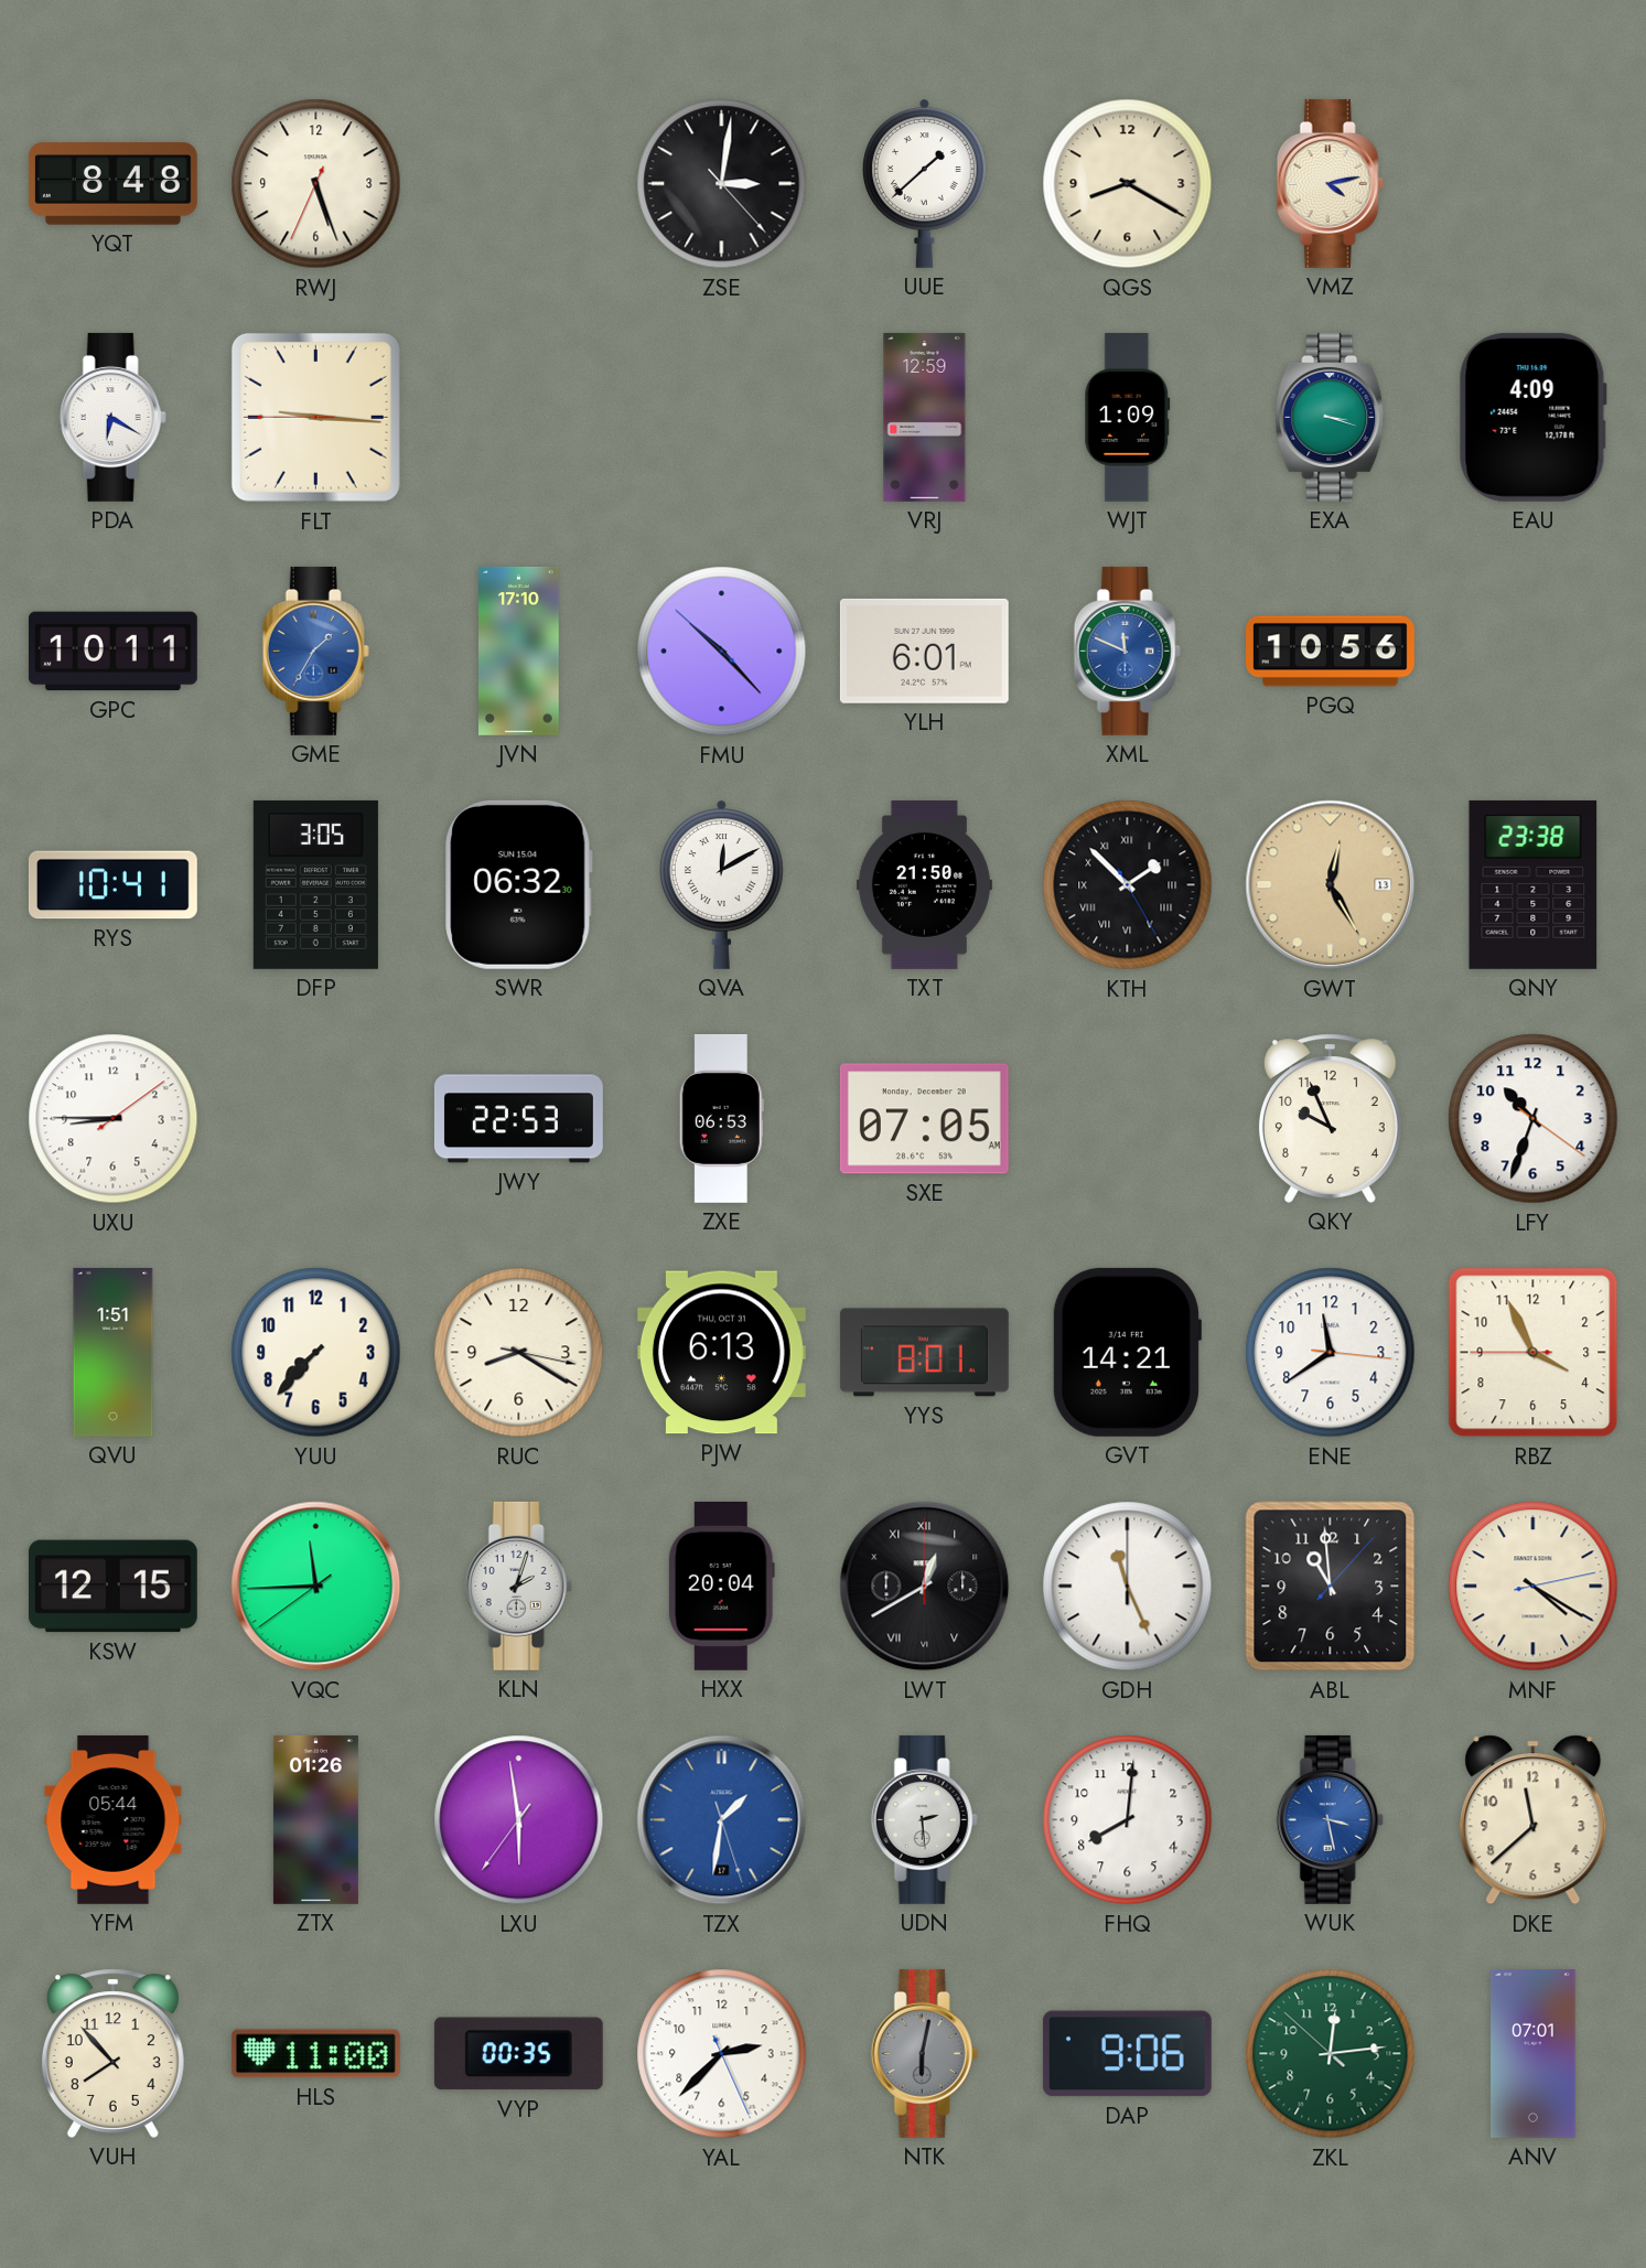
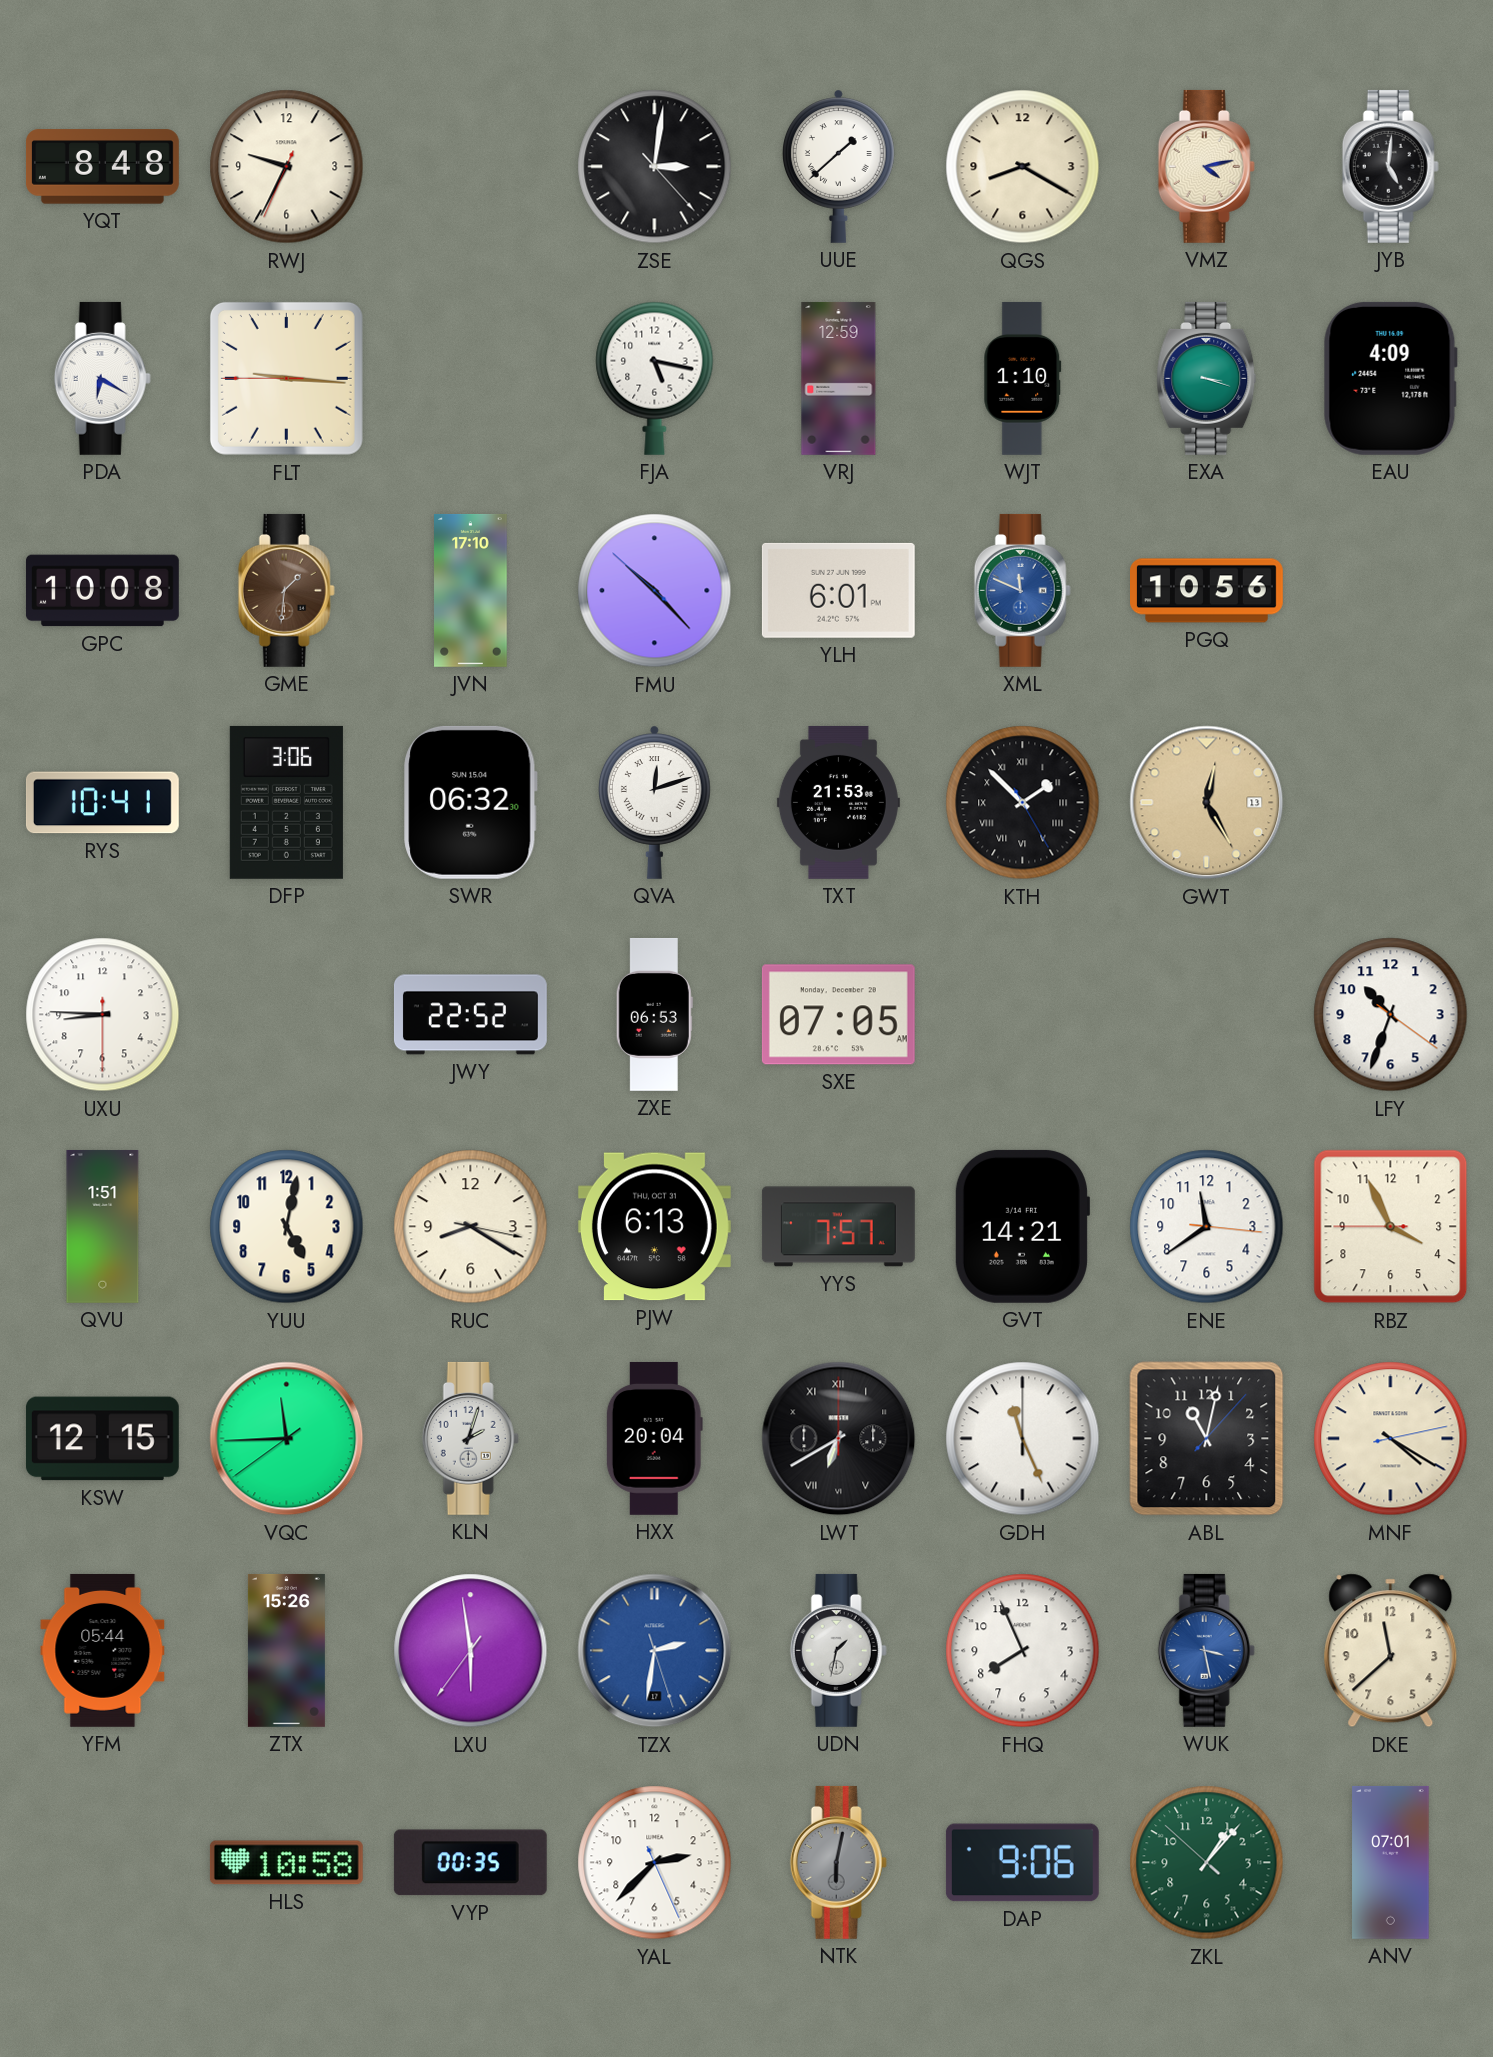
RWJ: 5:26 -> 9:34
JYB: none -> 5:01
FJA: none -> 5:17
WJT: 1:09 -> 1:10
GPC: 10:11 -> 10:08
GME: 1:35 -> 1:31
GME dial: blue -> brown
DFP: 3:05 -> 3:06
QVA: 12:10 -> 12:12
TXT: 21:50 -> 21:53
QNY: 23:38 -> none
UXU: 8:45:09 -> 8:45:30
JWY: 22:53 -> 22:52
QKY: 9:56 -> none
YUU: 7:37 -> 5:02
YYS: 8:01 -> 7:57
LWT: 12:40 -> 6:40
ABL: 10:59 -> 11:02
ZTX: 01:26 -> 15:26
TZX: 1:31 -> 2:31
UDN: 2:29 -> 1:32
FHQ: 8:01 -> 7:56
VUH: 7:53 -> none
HLS: 11:00 -> 10:58
ZKL: 12:13 -> 1:06
